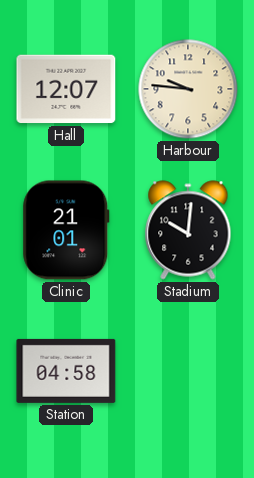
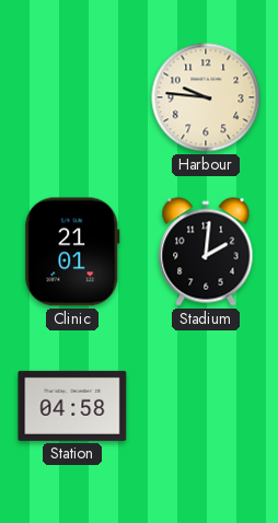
Hall: 12:07 -> none
Stadium: 10:01 -> 2:01
